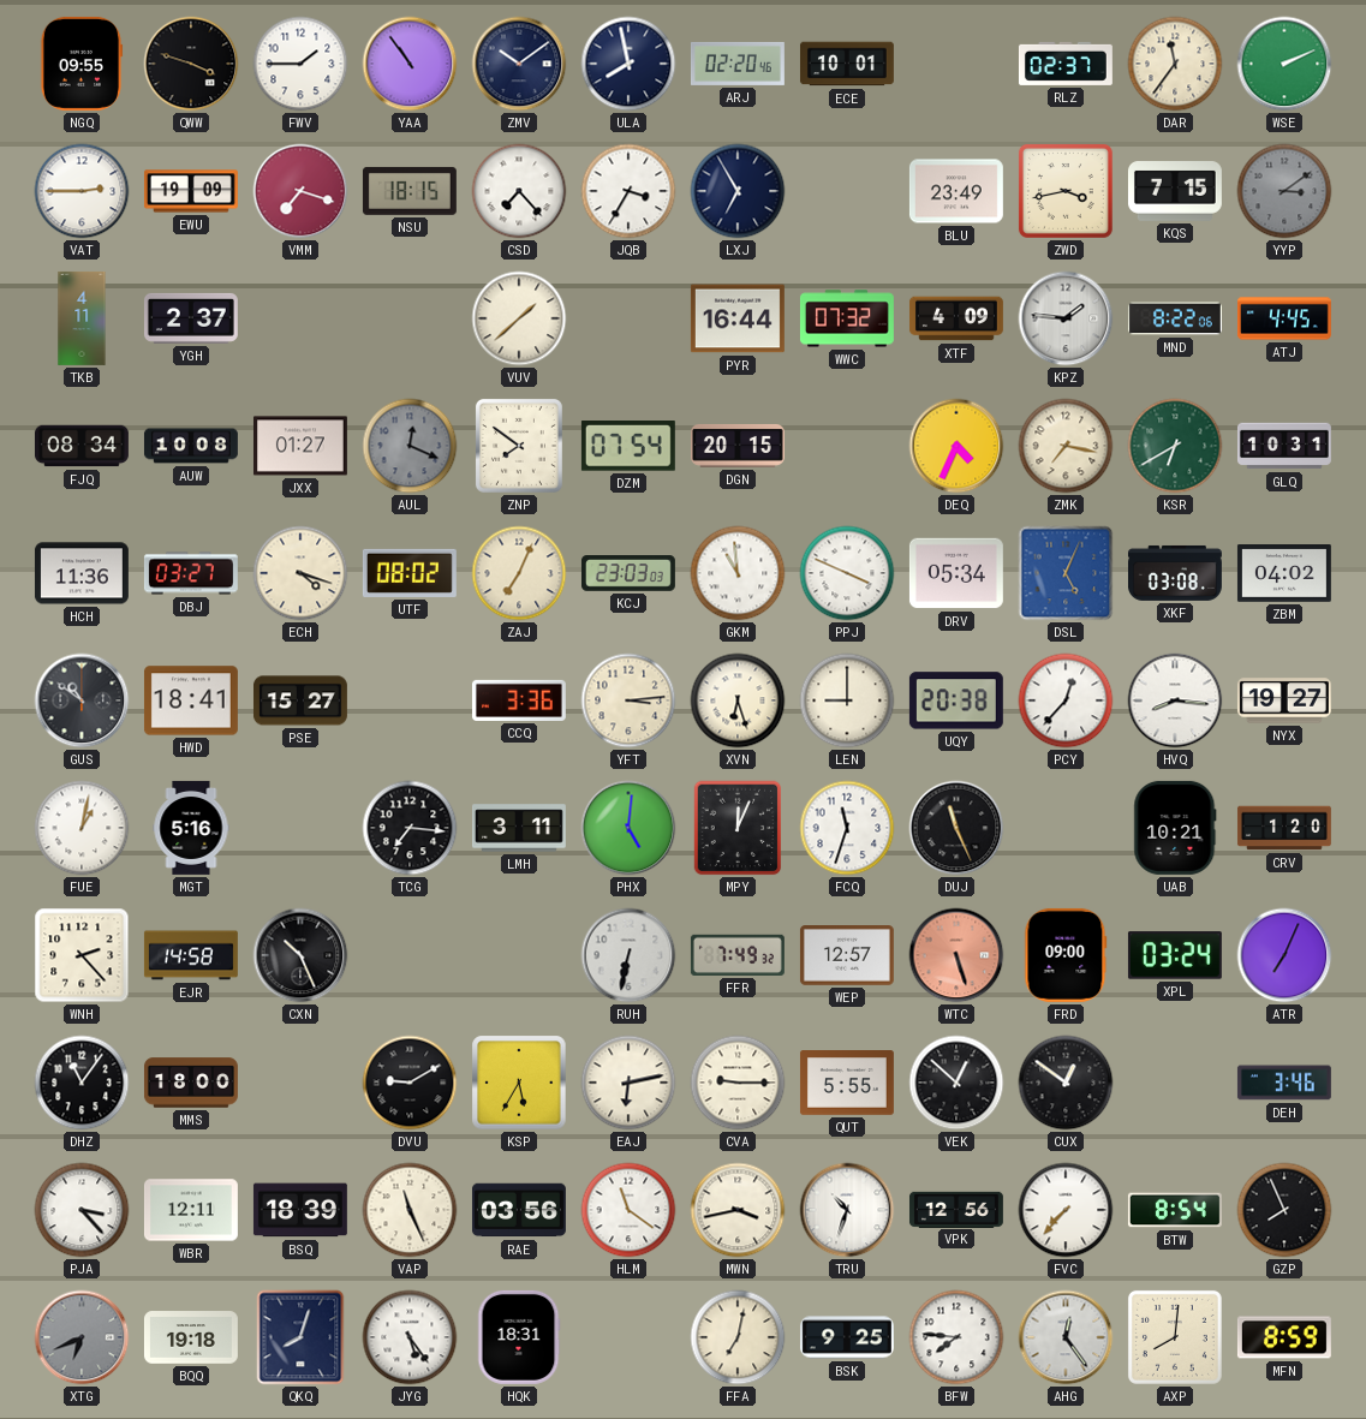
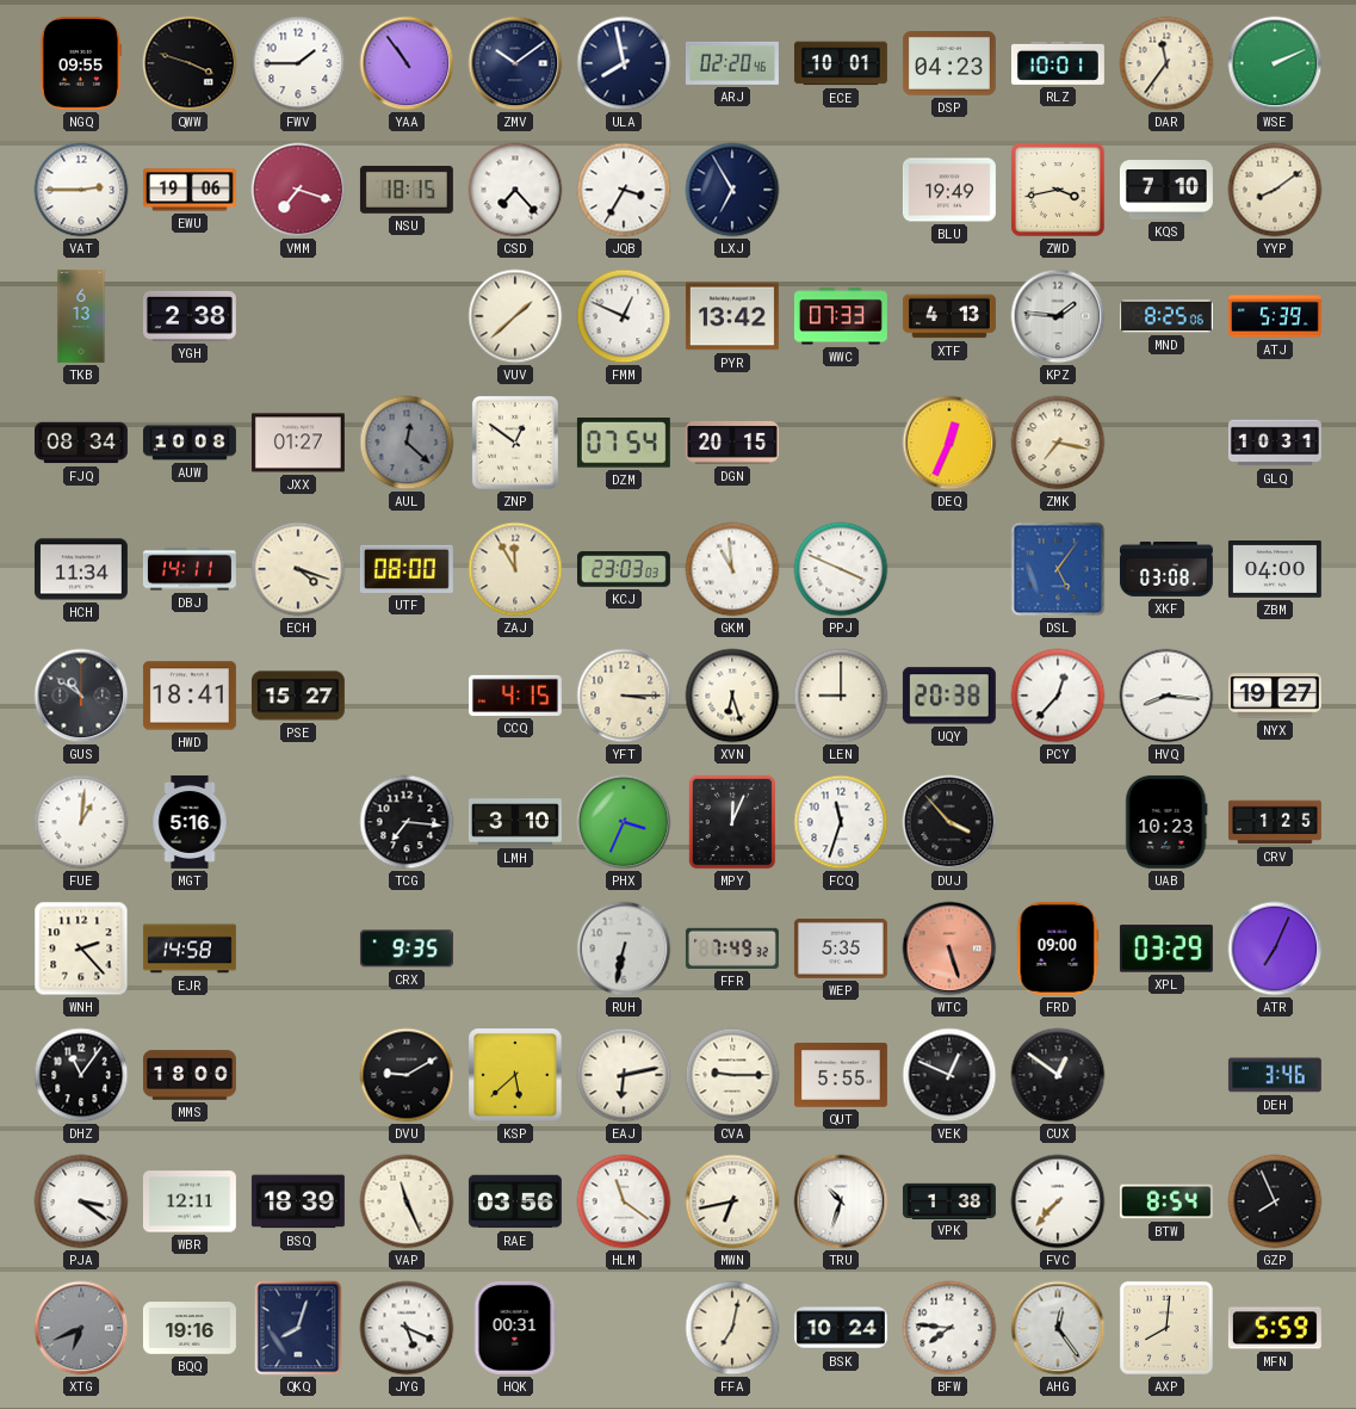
DSP: none -> 04:23
RLZ: 02:37 -> 10:01
EWU: 19:09 -> 19:06
BLU: 23:49 -> 19:49
KQS: 7:15 -> 7:10
YYP: 3:09 -> 8:09
YYP dial: grey -> cream
TKB: 4:11 -> 6:13
YGH: 2:37 -> 2:38
FMM: none -> 12:49
PYR: 16:44 -> 13:42
WWC: 07:32 -> 07:33
XTF: 4:09 -> 4:13
MND: 8:22 -> 8:25
ATJ: 4:45 -> 5:39
AUL: 12:19 -> 12:22
ZNP: 7:51 -> 12:51
DEQ: 4:34 -> 12:34
KSR: 6:40 -> none
HCH: 11:36 -> 11:34
DBJ: 03:27 -> 14:11
UTF: 08:02 -> 08:00
ZAJ: 7:04 -> 11:55
DRV: 05:34 -> none
DSL: 5:04 -> 5:06
ZBM: 04:02 -> 04:00
CCQ: 3:36 -> 4:15
YFT: 3:14 -> 3:15
FUE: 1:02 -> 1:01
LMH: 3:11 -> 3:10
PHX: 5:01 -> 3:34
DUJ: 11:26 -> 3:53
UAB: 10:21 -> 10:23
CRV: 1:20 -> 1:25
CXN: 10:26 -> none
CRX: none -> 9:35
WEP: 12:57 -> 5:35
XPL: 03:24 -> 03:29
KSP: 5:35 -> 5:38
VEK: 12:52 -> 12:49
PJA: 3:23 -> 3:21
MWN: 3:43 -> 6:43
VPK: 12:56 -> 1:38
BQQ: 19:18 -> 19:16
JYG: 5:24 -> 5:19
HQK: 18:31 -> 00:31
BSK: 9:25 -> 10:24
MFN: 8:59 -> 5:59
